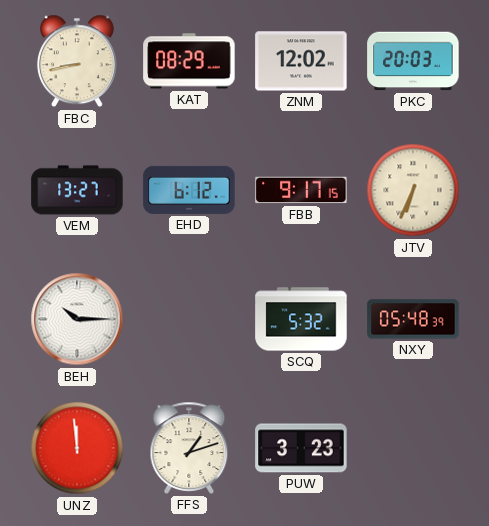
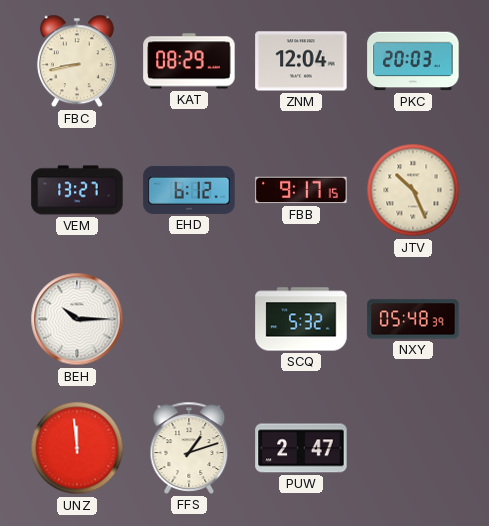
ZNM: 12:02 -> 12:04
JTV: 6:34 -> 10:26
PUW: 3:23 -> 2:47
